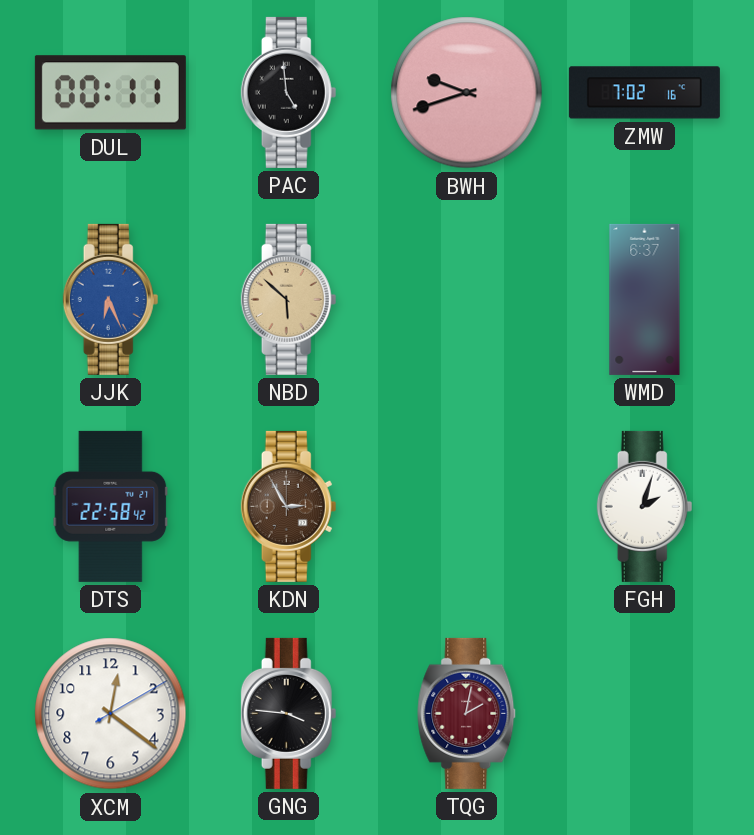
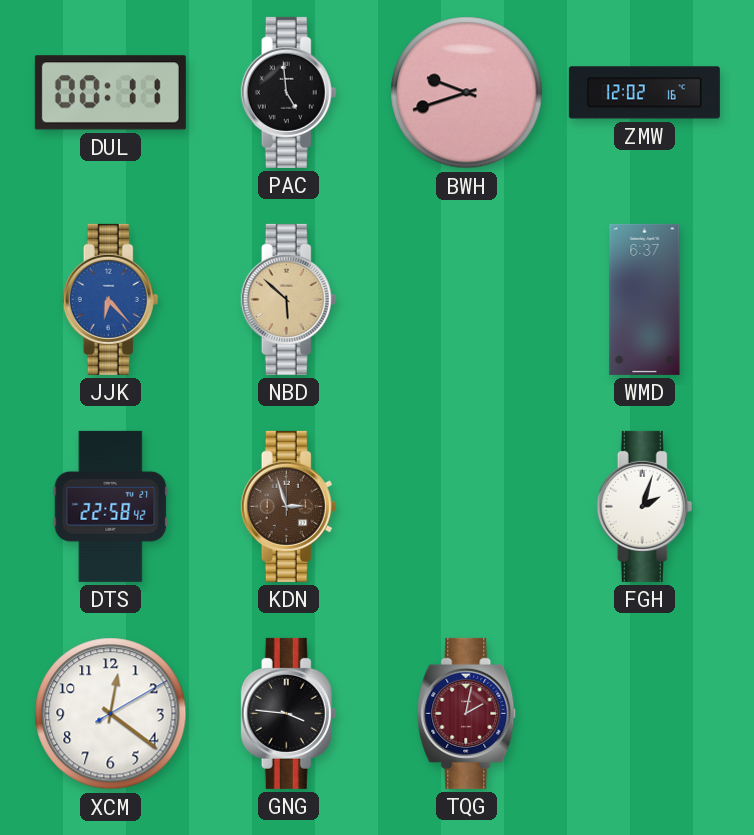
ZMW: 7:02 -> 12:02
JJK: 6:26 -> 6:23
KDN: 2:55 -> 2:57
